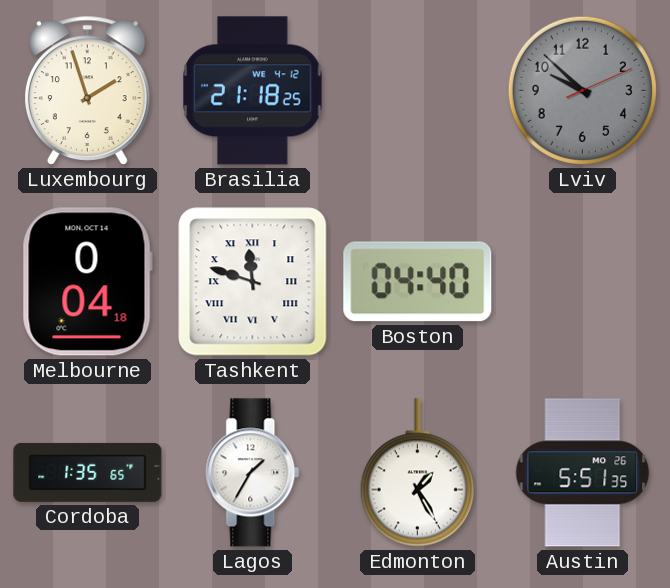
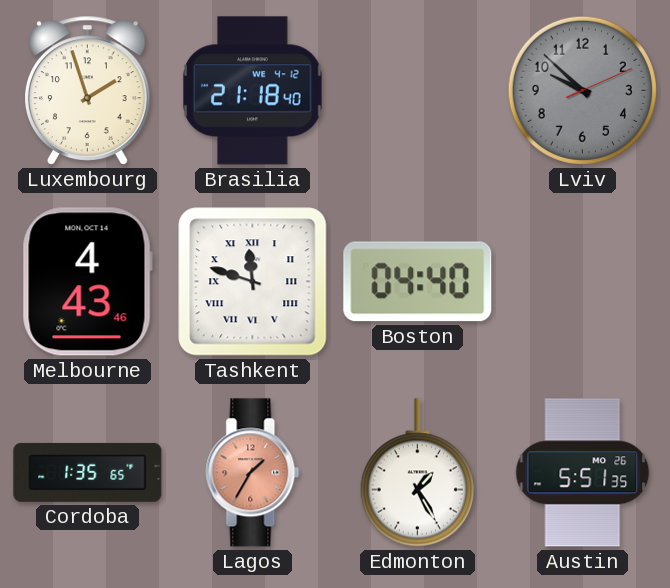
Brasilia: 21:18:25 -> 21:18:40
Melbourne: 0:04 -> 4:43
Lagos dial: white -> salmon
